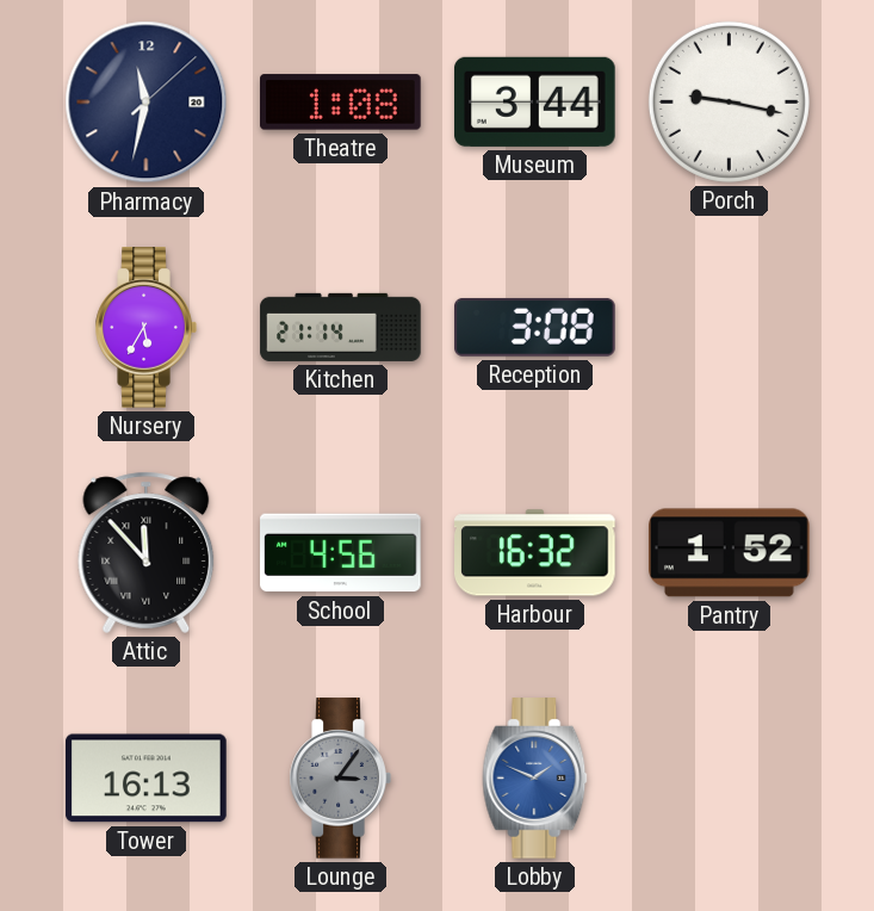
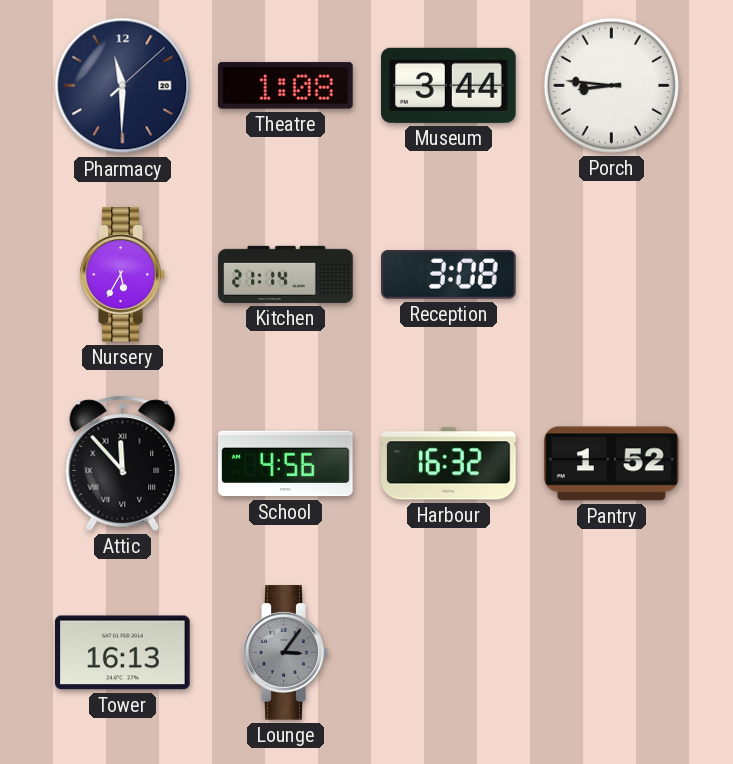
Pharmacy: 11:32 -> 11:30
Porch: 9:17 -> 8:46
Lobby: 1:49 -> none
